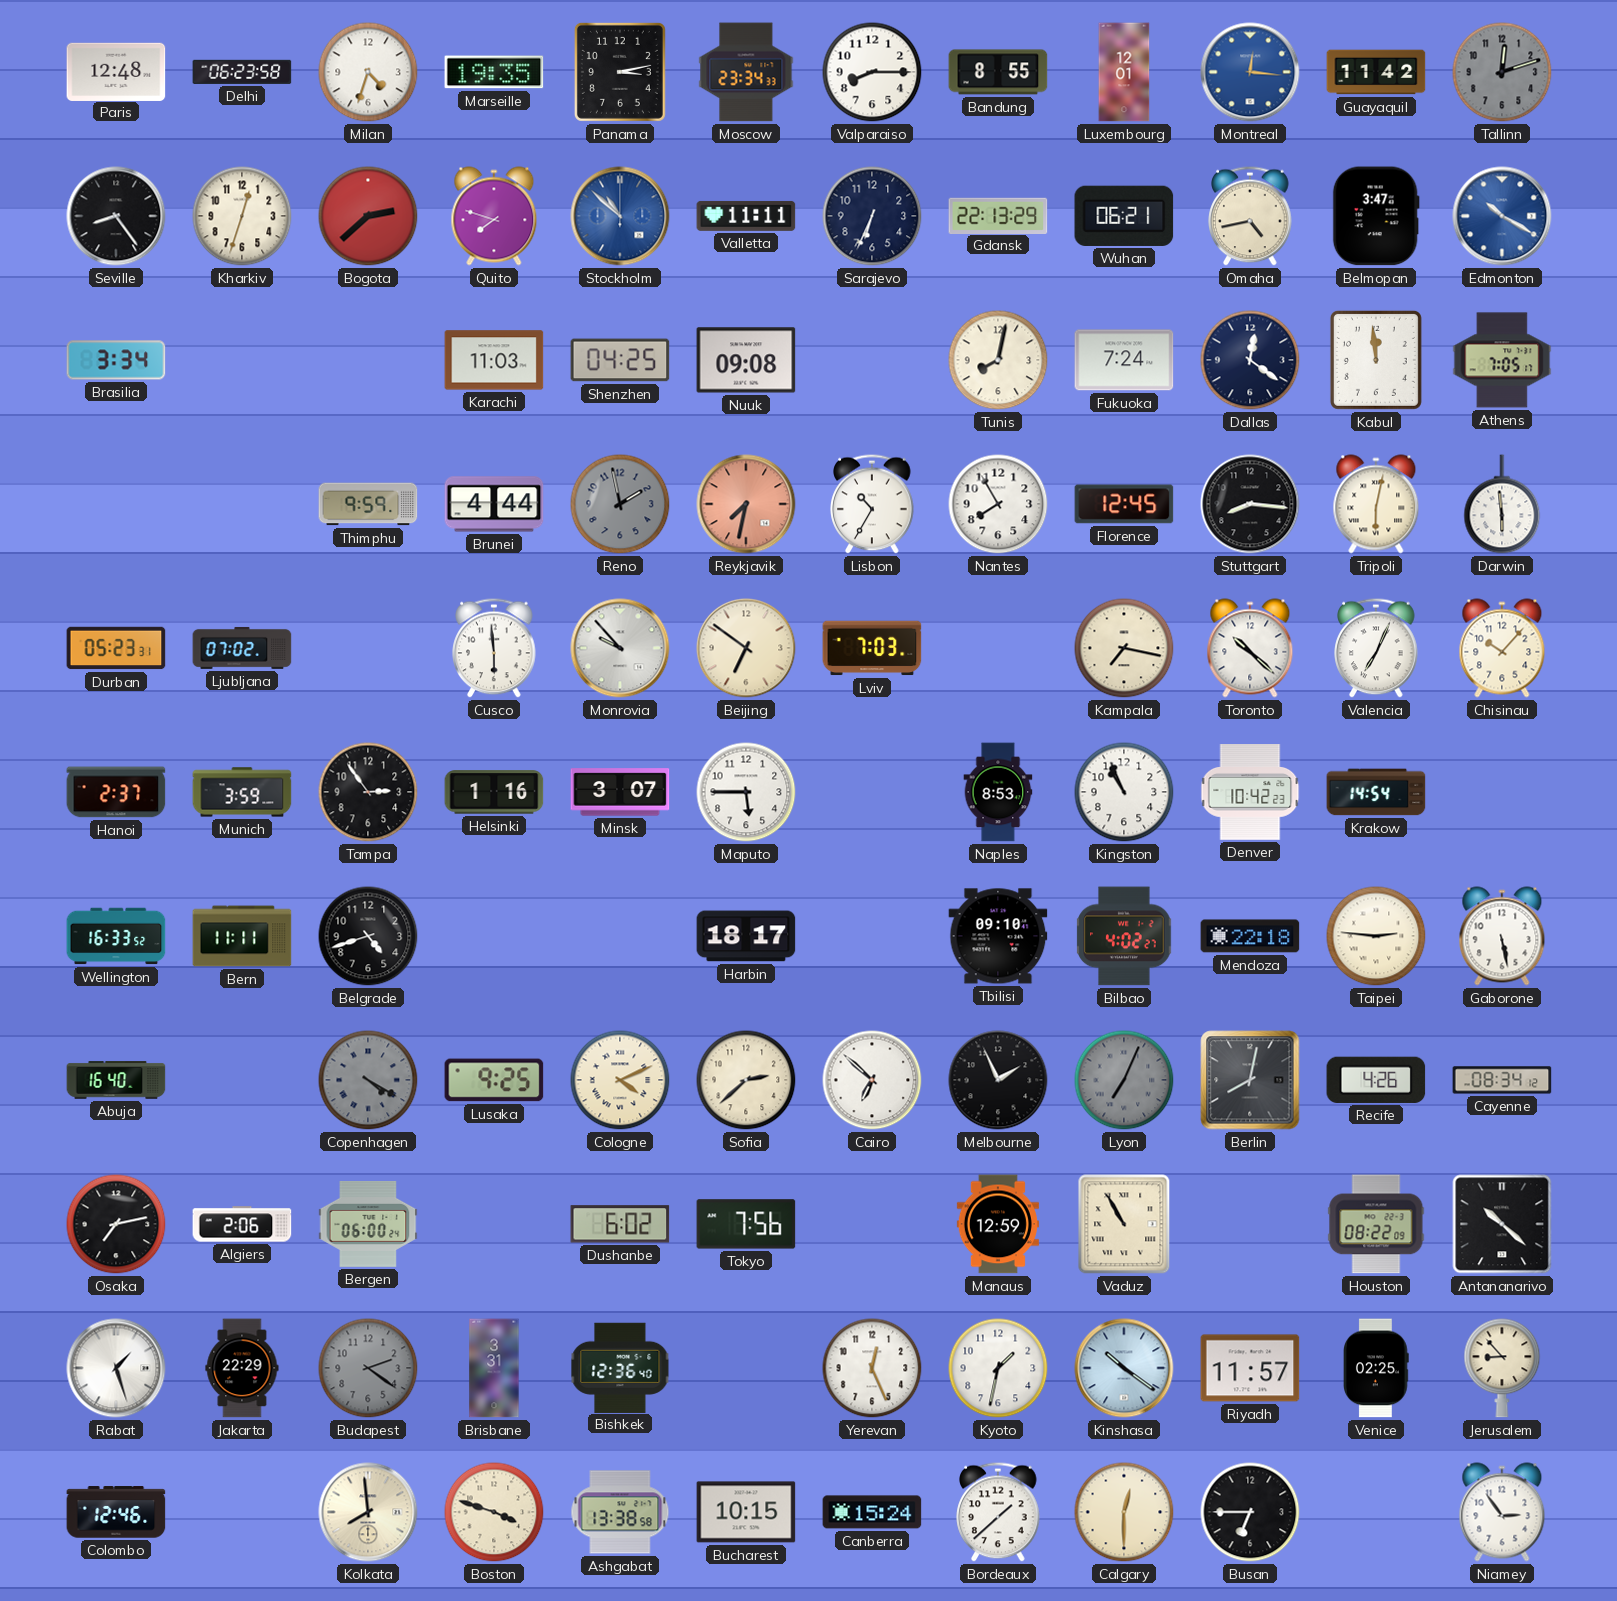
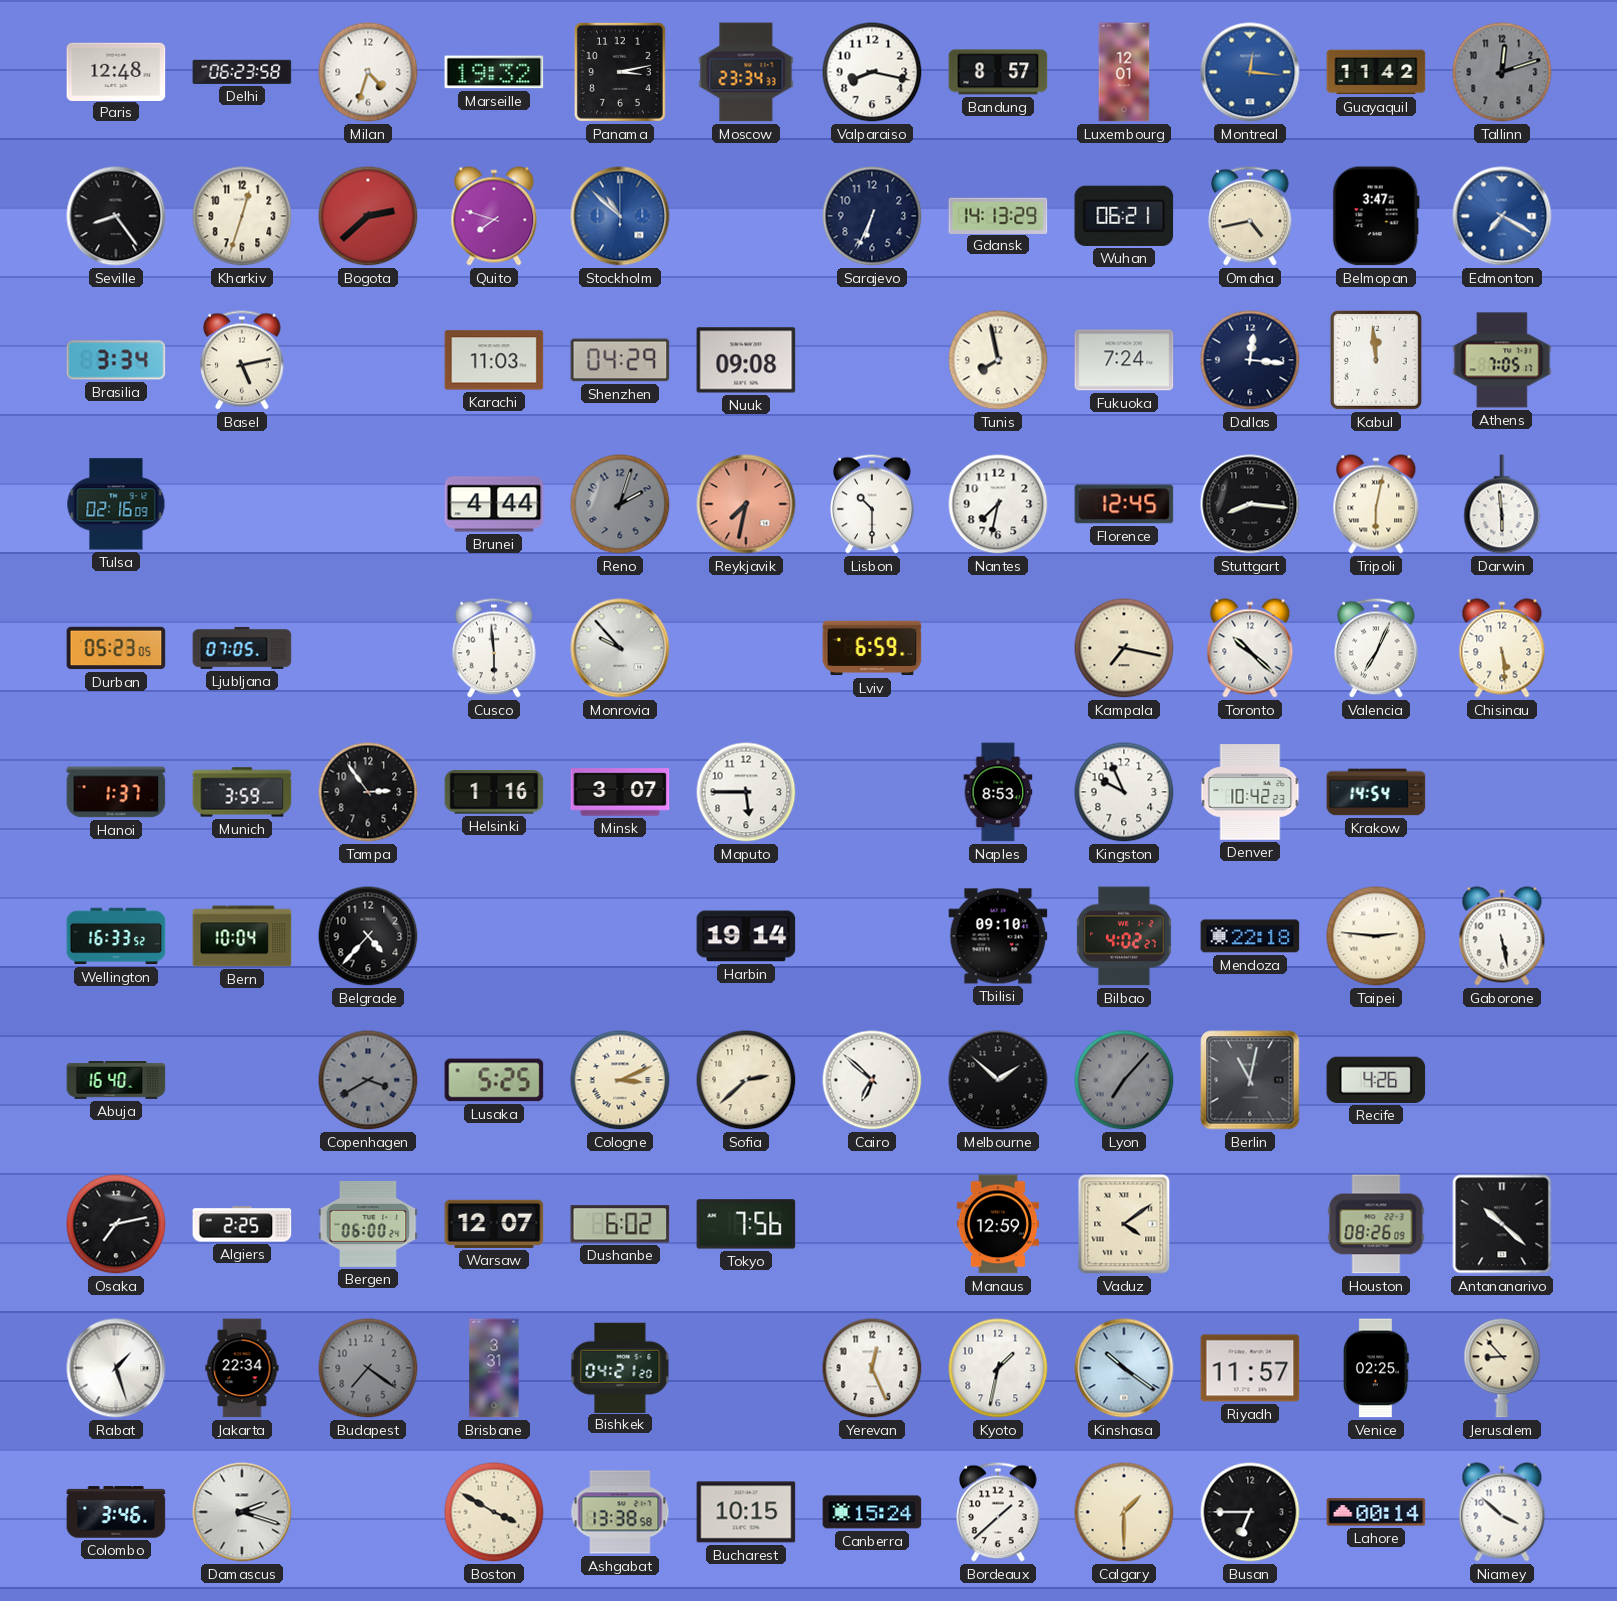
Marseille: 19:35 -> 19:32
Valparaiso: 8:15 -> 8:17
Bandung: 8:55 -> 8:57
Valletta: 11:11 -> none
Gdansk: 22:13 -> 14:13
Edmonton: 10:20 -> 7:20
Basel: none -> 5:13
Shenzhen: 04:25 -> 04:29
Tunis: 8:02 -> 7:58
Dallas: 12:21 -> 12:16
Tulsa: none -> 02:16
Thimphu: 9:59 -> none
Reno: 1:58 -> 2:03
Lisbon: 10:35 -> 10:30
Nantes: 7:55 -> 7:32
Durban: 05:23:31 -> 05:23:05
Ljubljana: 07:02 -> 07:05
Beijing: 6:51 -> none
Lviv: 7:03 -> 6:59
Chisinau: 10:07 -> 5:29
Hanoi: 2:37 -> 1:37
Kingston: 10:56 -> 9:56
Bern: 11:11 -> 10:04
Belgrade: 4:42 -> 4:37
Harbin: 18:17 -> 19:14
Copenhagen: 4:20 -> 3:40
Lusaka: 9:25 -> 5:25
Cologne: 4:11 -> 3:11
Melbourne: 1:56 -> 1:52
Lyon: 7:04 -> 7:07
Berlin: 8:02 -> 11:02
Cayenne: 08:34 -> none
Algiers: 2:06 -> 2:25
Warsaw: none -> 12:07
Vaduz: 10:55 -> 4:09
Houston: 08:22 -> 08:26
Jakarta: 22:29 -> 22:34
Budapest: 2:21 -> 7:21
Bishkek: 12:36 -> 04:21
Colombo: 12:46 -> 3:46
Damascus: none -> 2:18
Kolkata: 7:59 -> none
Boston: 3:48 -> 3:50
Calgary: 12:30 -> 1:30
Lahore: none -> 00:14
Niamey: 2:54 -> 3:52
